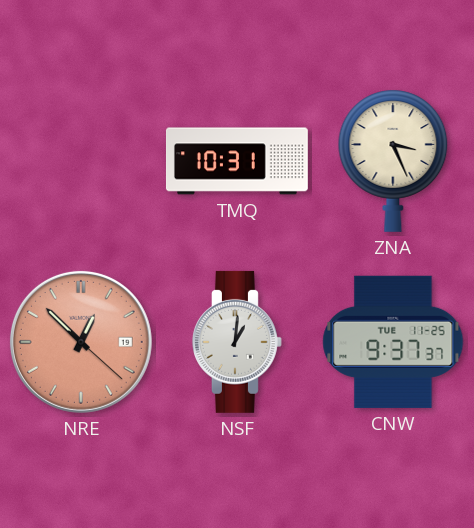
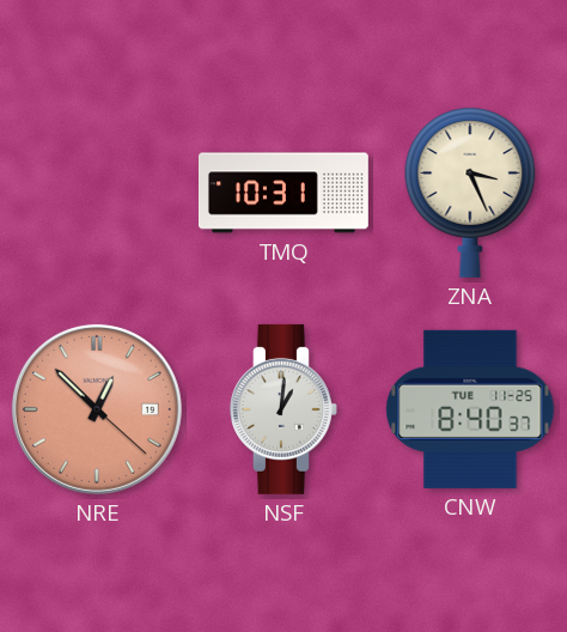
CNW: 9:37 -> 8:40
